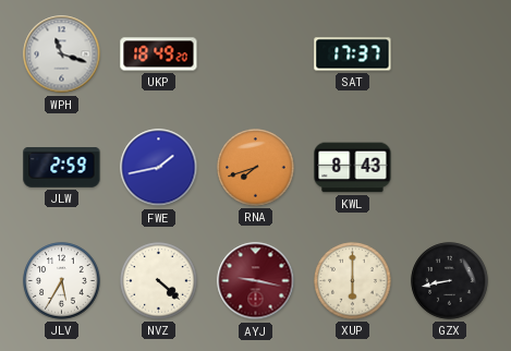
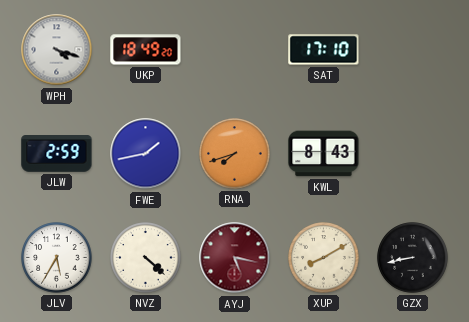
WPH: 11:18 -> 4:18
SAT: 17:37 -> 17:10
AYJ: 9:17 -> 5:17
XUP: 6:00 -> 8:10
